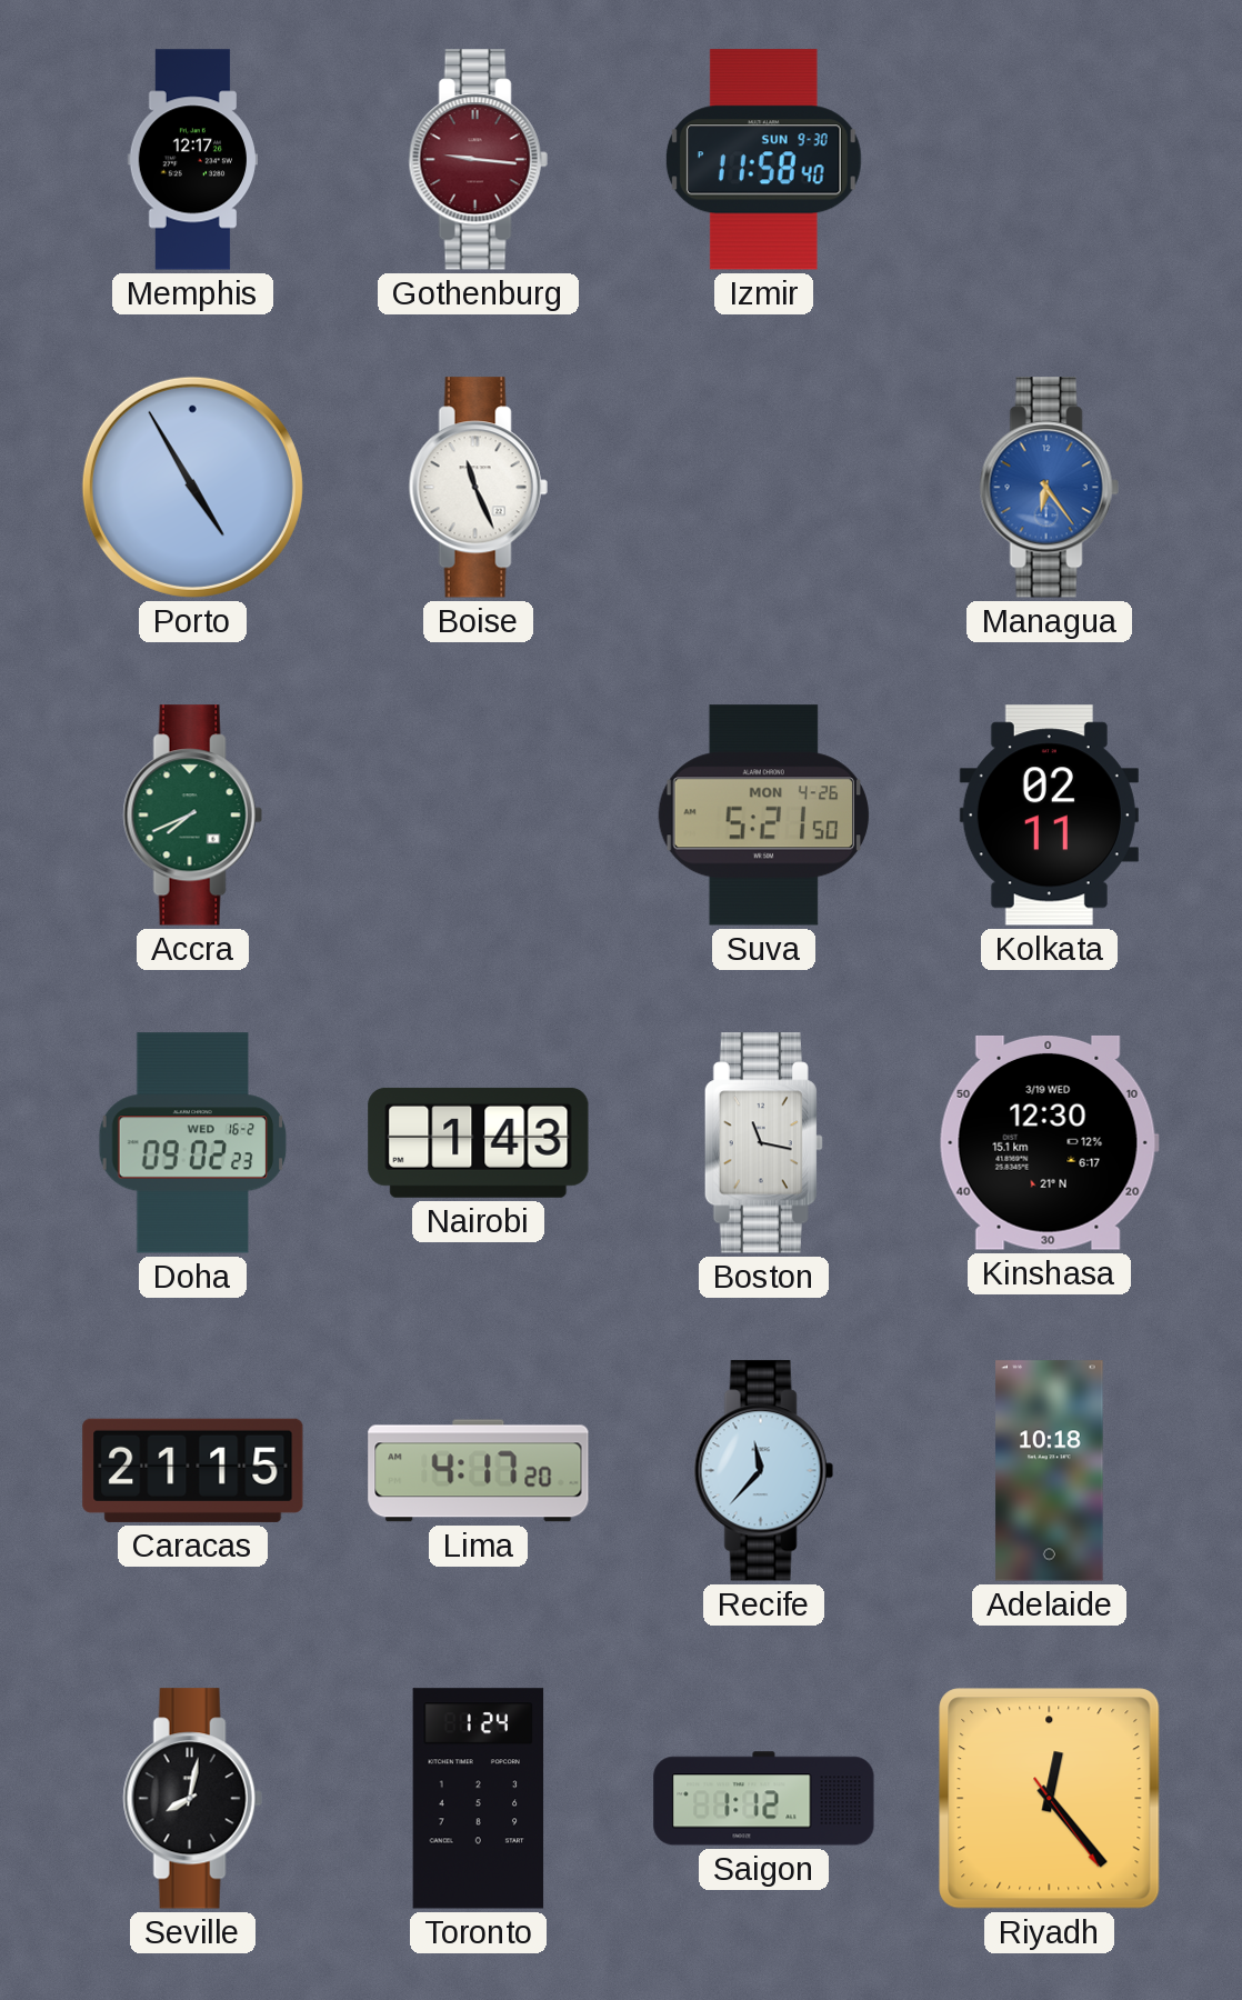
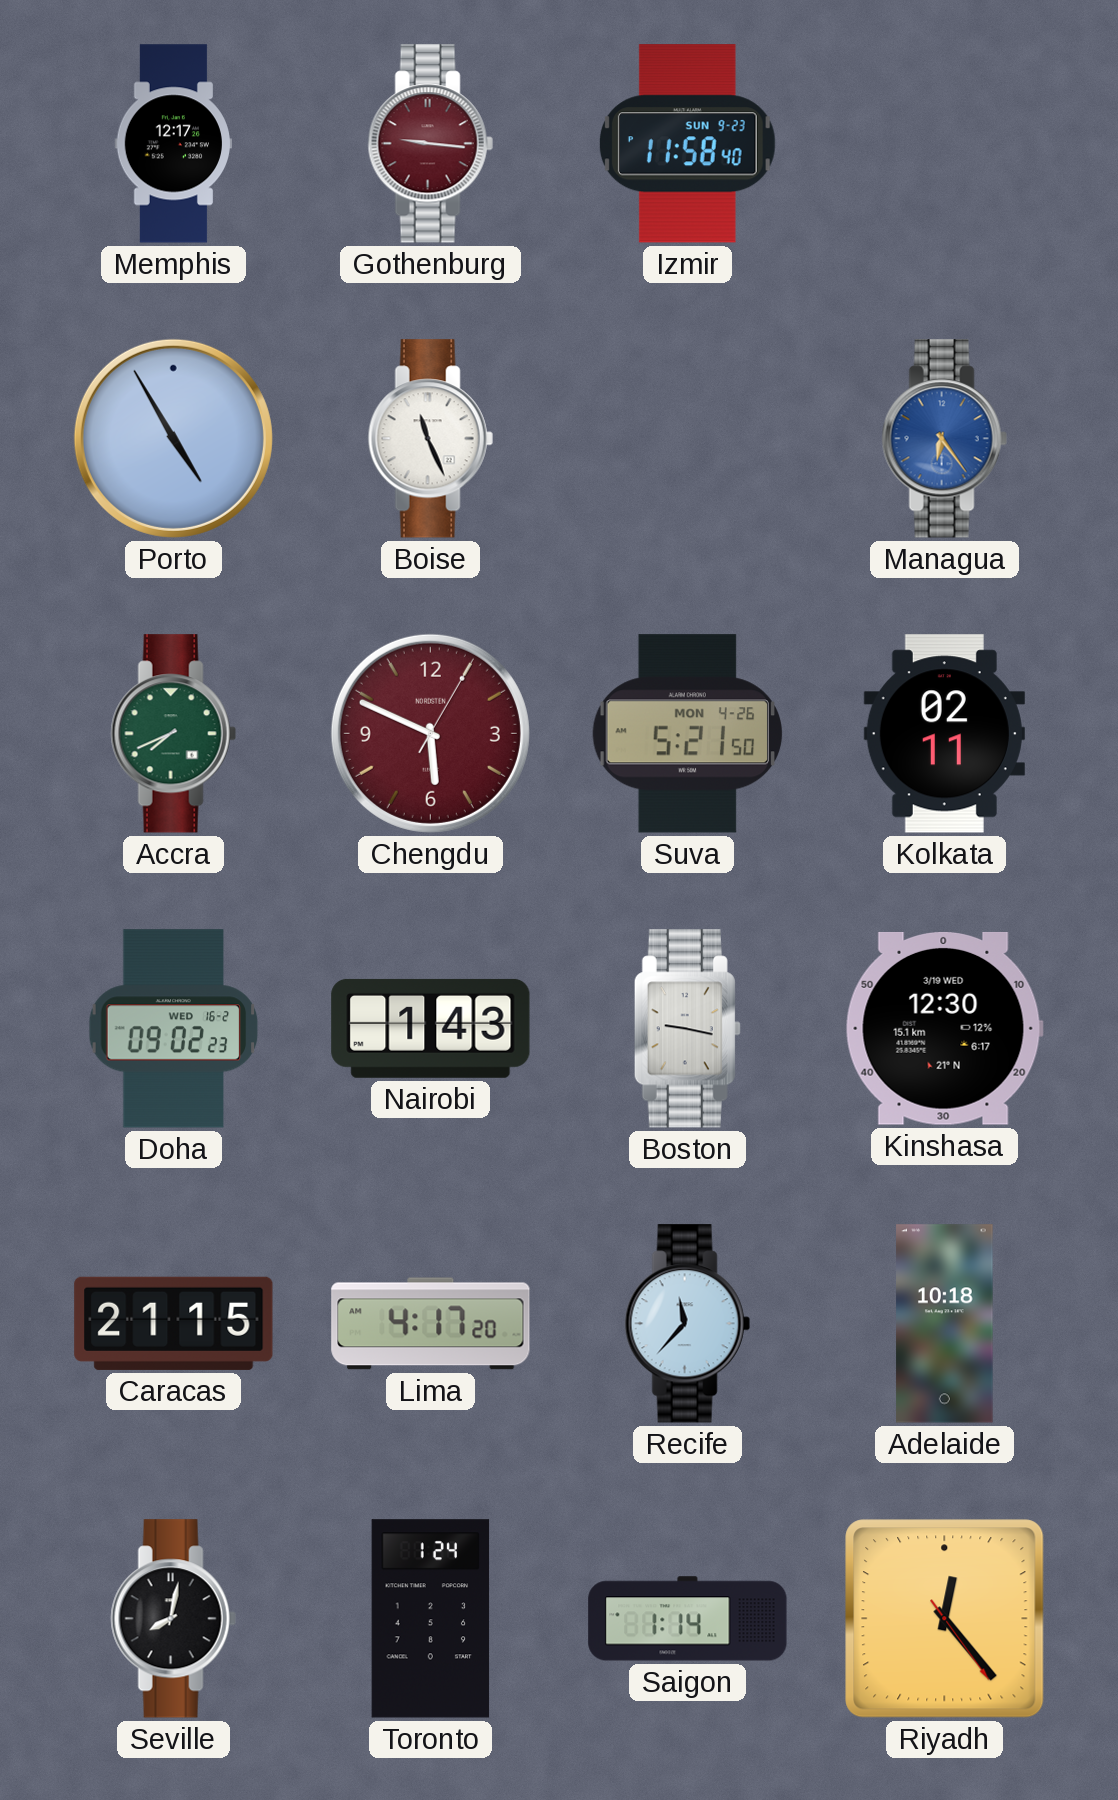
Izmir date: SUN 9-30 -> SUN 9-23
Chengdu: none -> 5:49
Boston: 11:17 -> 9:17
Saigon: 1:12 -> 1:14
